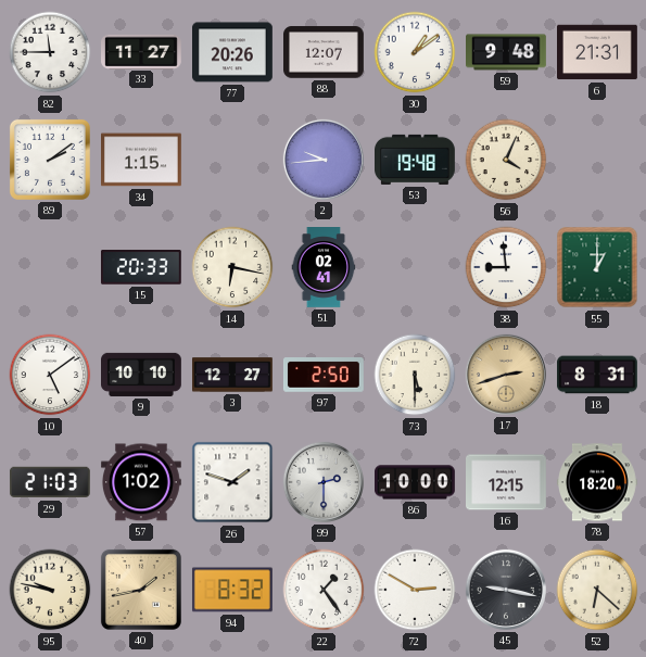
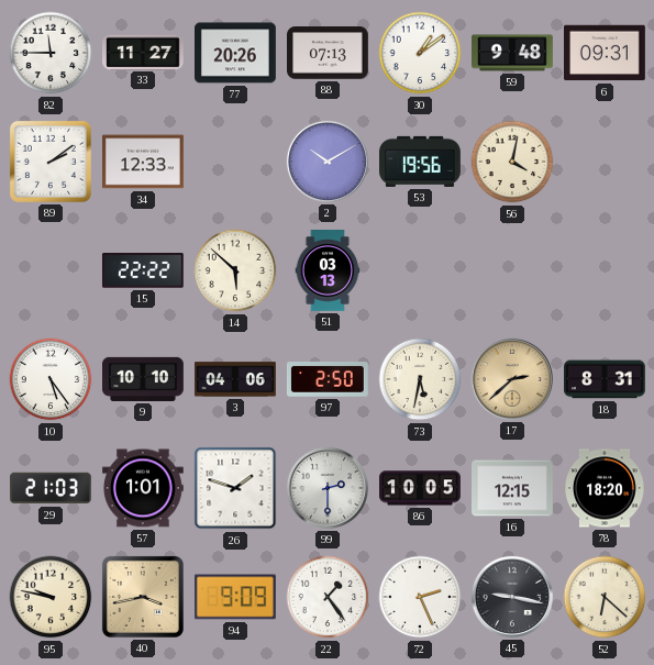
88: 12:07 -> 07:13
6: 21:31 -> 09:31
34: 1:15 -> 12:33
2: 9:44 -> 10:10
53: 19:48 -> 19:56
56: 4:04 -> 4:02
15: 20:33 -> 22:22
14: 6:17 -> 5:52
51: 02:41 -> 03:13
38: 8:59 -> none
55: 1:00 -> none
10: 5:09 -> 5:24
3: 12:27 -> 04:06
73: 5:30 -> 5:32
17: 2:42 -> 2:38
57: 1:02 -> 1:01
86: 10:00 -> 10:05
40: 1:43 -> 3:43
94: 8:32 -> 9:09
72: 2:50 -> 2:26
